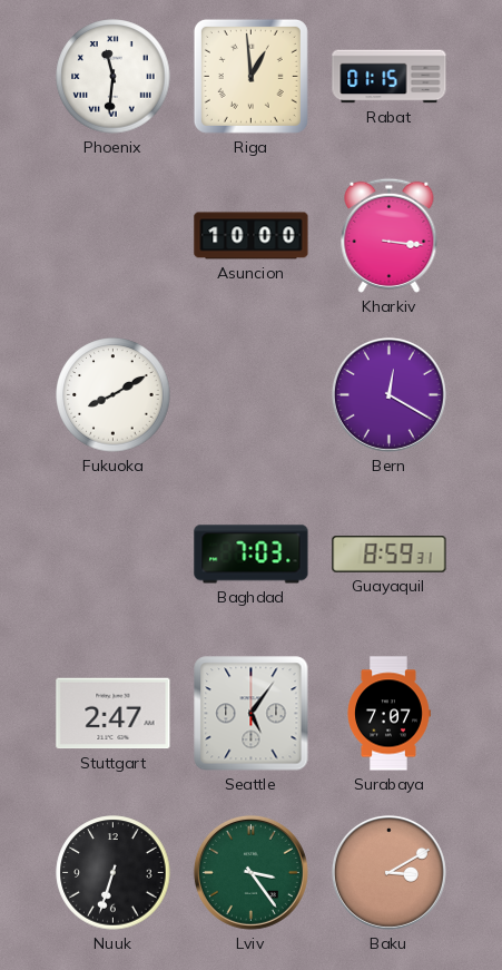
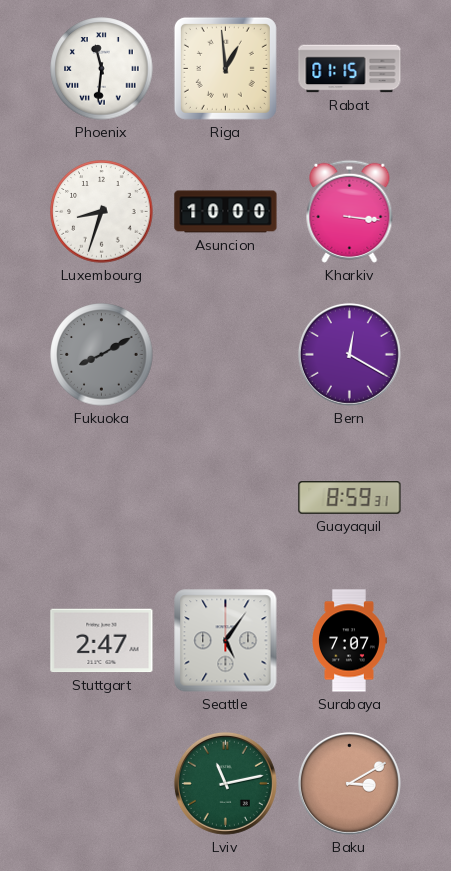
Luxembourg: none -> 8:33
Fukuoka dial: white -> grey
Baghdad: 7:03 -> none
Nuuk: 6:33 -> none
Lviv: 3:24 -> 11:13
